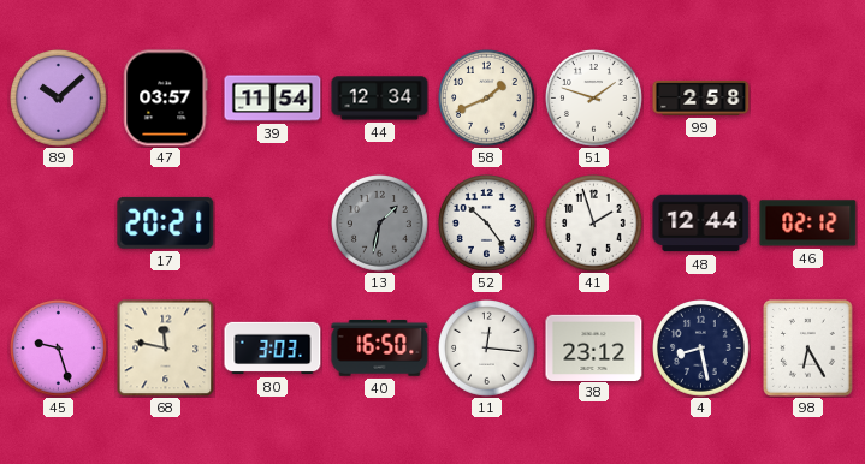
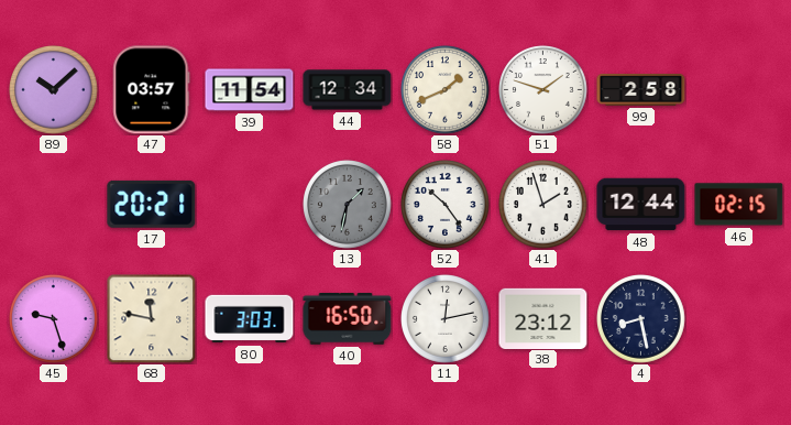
46: 02:12 -> 02:15
11: 12:16 -> 12:13
98: 6:25 -> none
